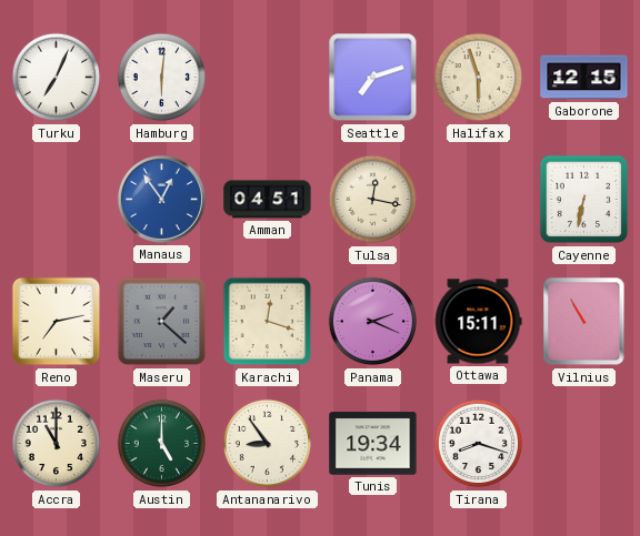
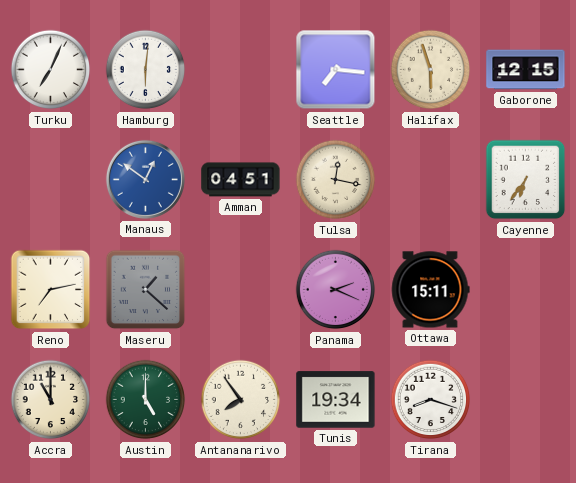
Seattle: 7:12 -> 7:16
Manaus: 12:54 -> 12:51
Cayenne: 6:32 -> 6:36
Karachi: 12:18 -> none
Vilnius: 10:55 -> none
Antananarivo: 8:54 -> 7:54
